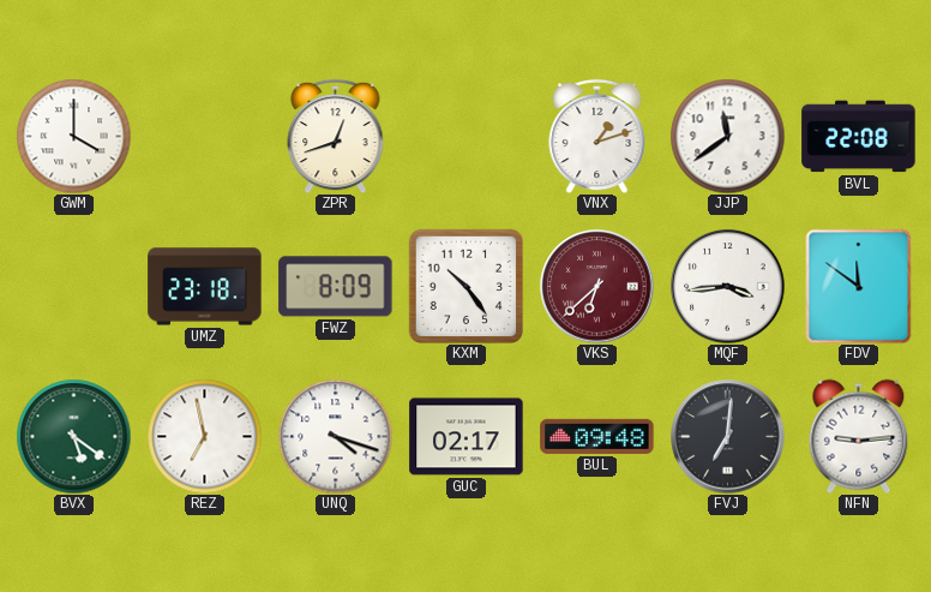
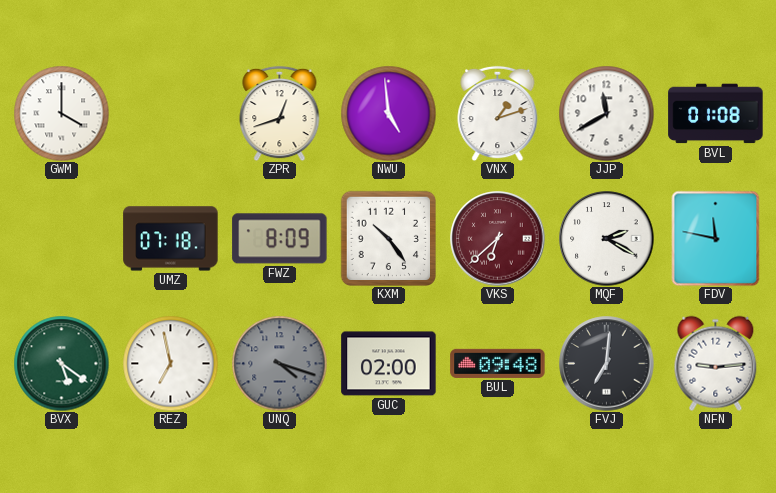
NWU: none -> 4:59
JJP: 11:39 -> 11:40
BVL: 22:08 -> 01:08
UMZ: 23:18 -> 07:18
MQF: 3:44 -> 2:20
FDV: 11:51 -> 11:47
UNQ dial: white -> grey
GUC: 02:17 -> 02:00
